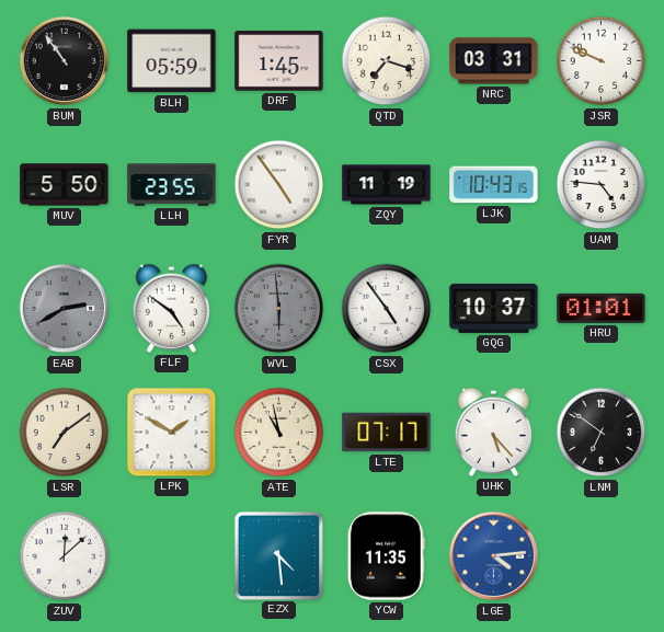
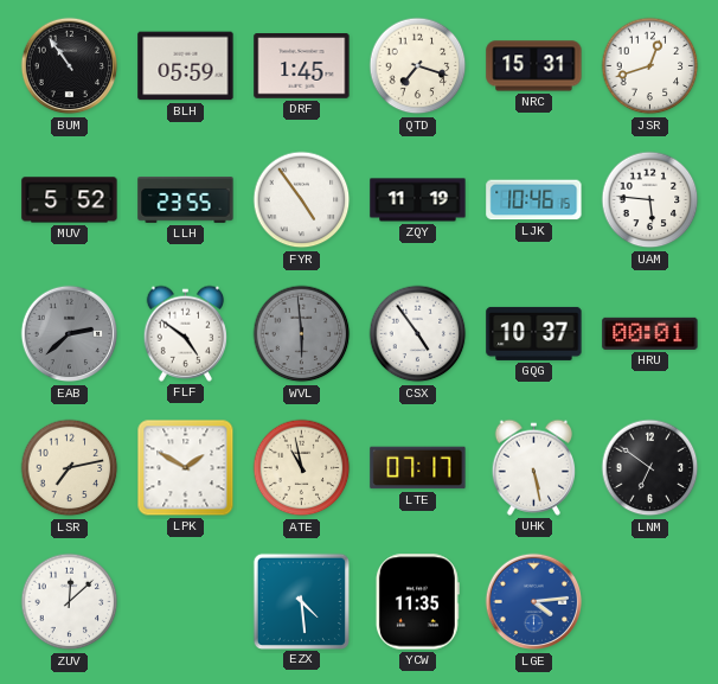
NRC: 03:31 -> 15:31
JSR: 9:49 -> 12:42
MUV: 5:50 -> 5:52
LJK: 10:43 -> 10:46
UAM: 4:46 -> 5:46
EAB: 2:40 -> 2:38
HRU: 01:01 -> 00:01
LSR: 7:09 -> 7:13
UHK: 5:23 -> 5:28
